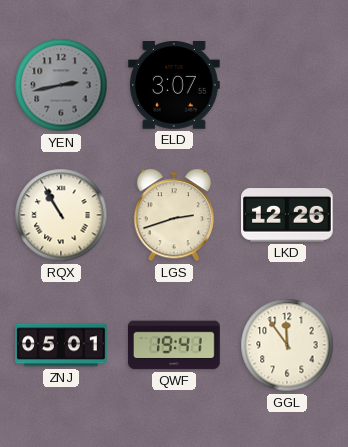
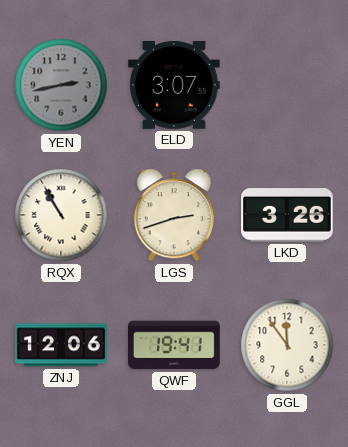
LKD: 12:26 -> 3:26
ZNJ: 05:01 -> 12:06
